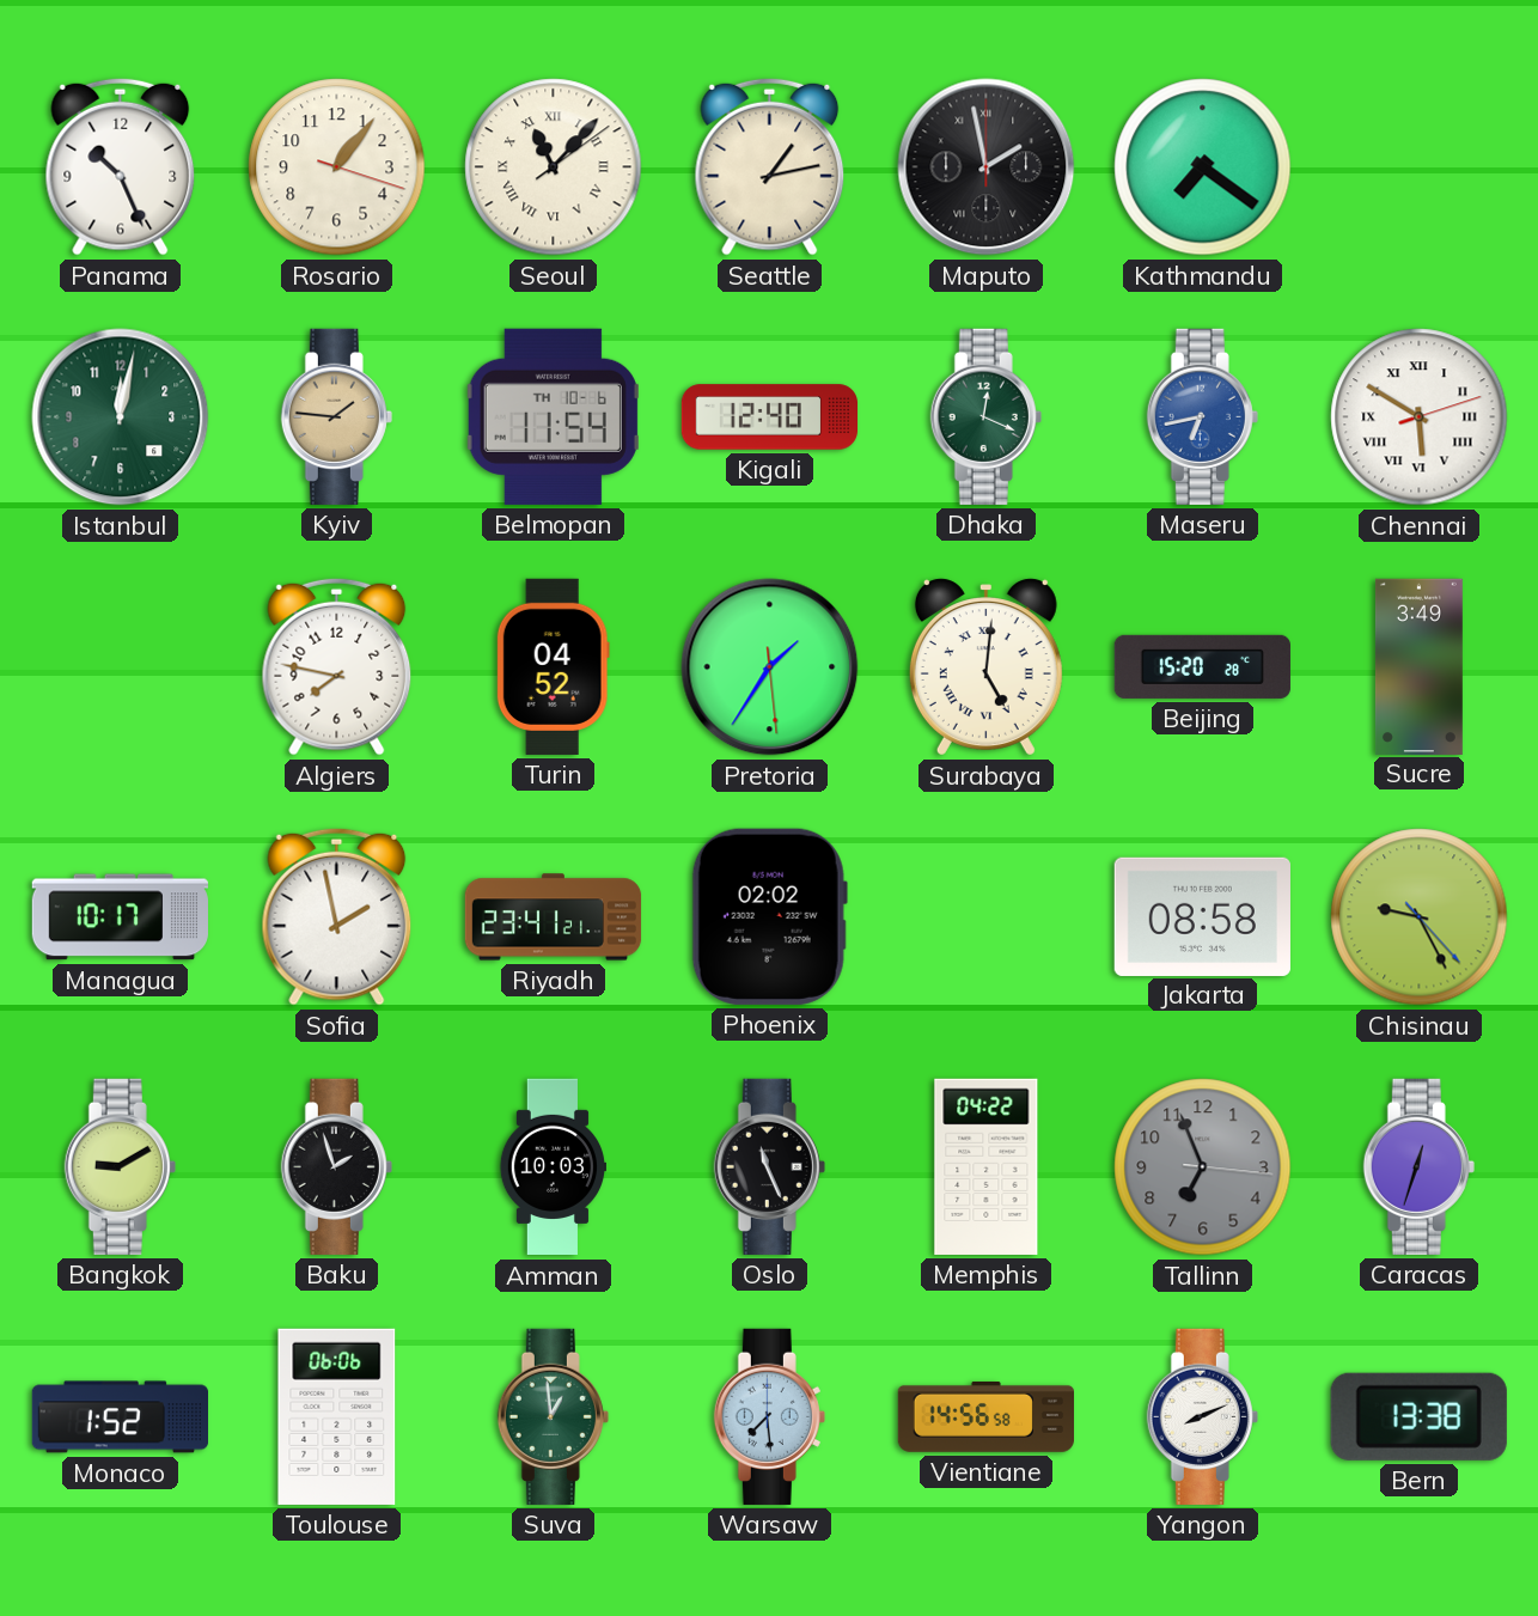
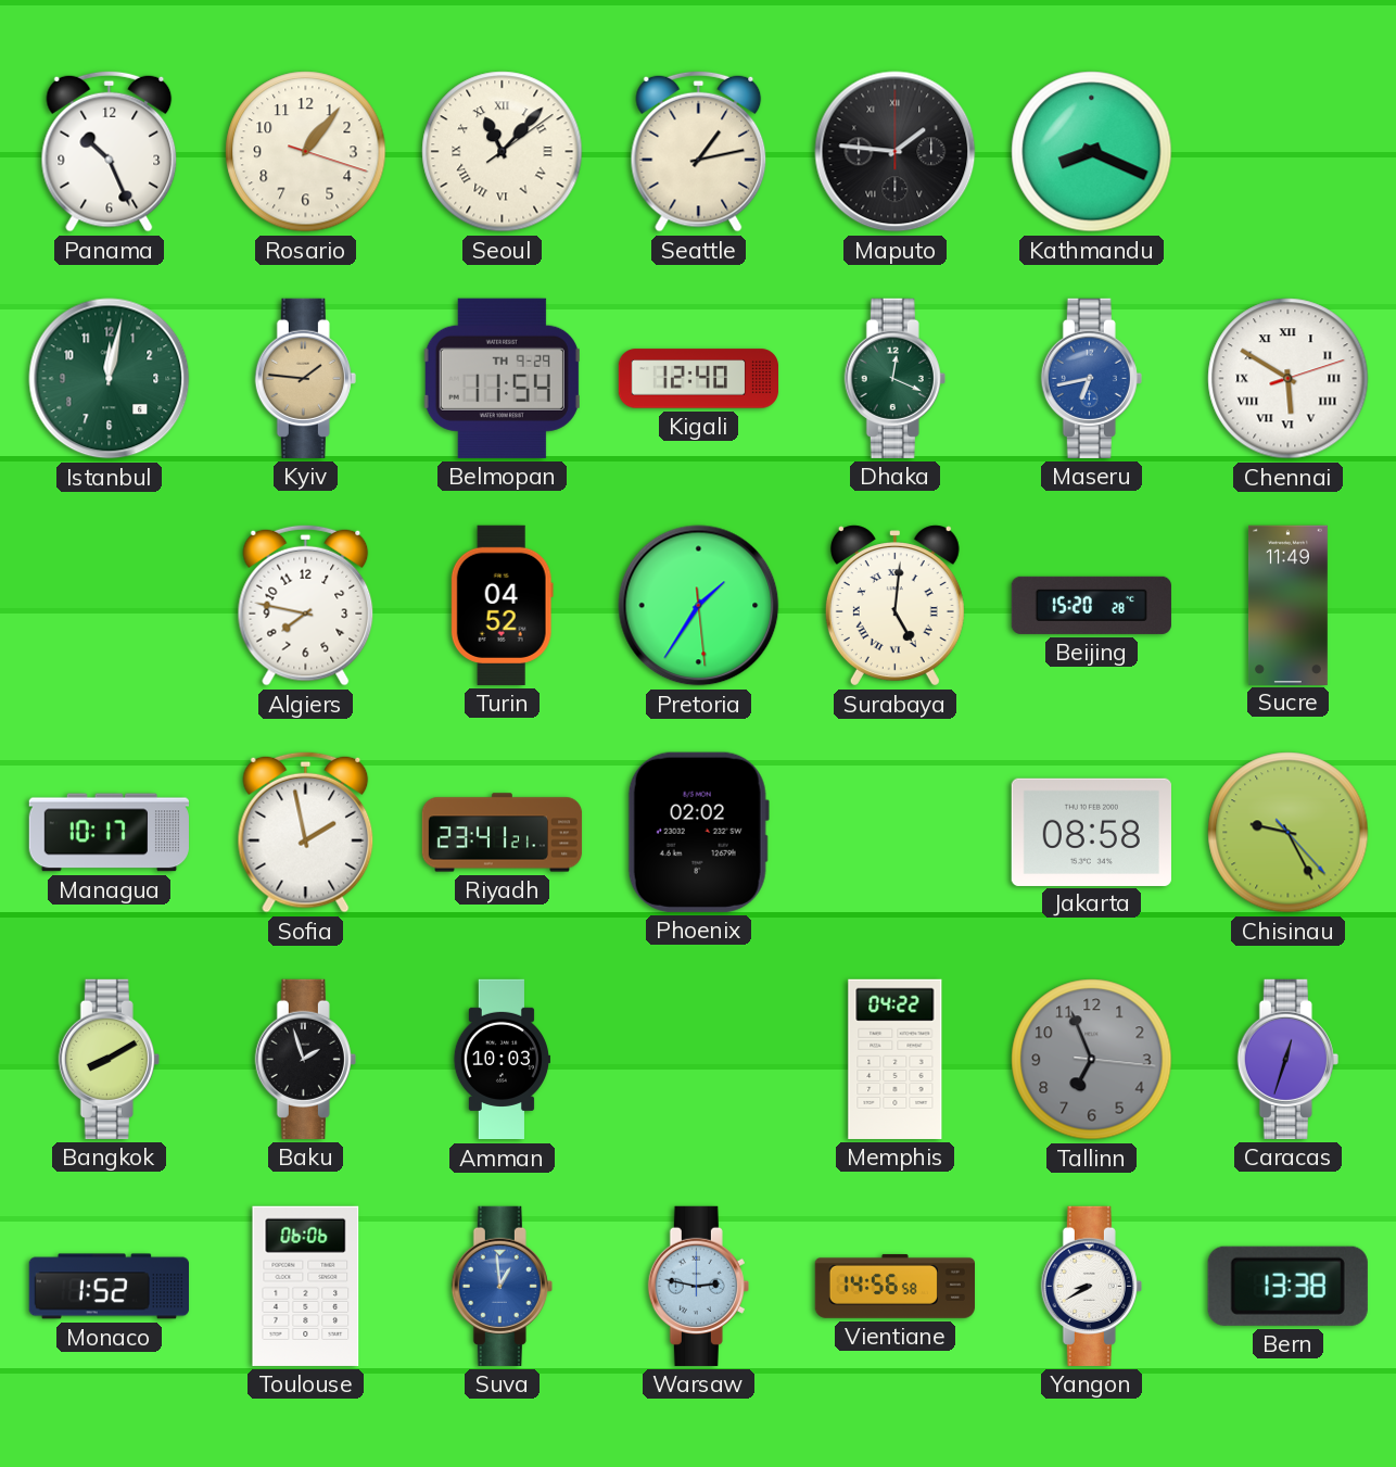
Maputo: 1:58 -> 1:46
Kathmandu: 7:21 -> 8:19
Belmopan date: TH 10-6 -> TH 9-29
Sucre: 3:49 -> 11:49
Bangkok: 9:10 -> 8:10
Oslo: 11:26 -> none
Suva dial: green -> blue
Warsaw: 7:29 -> 2:47
Yangon: 8:11 -> 8:40
